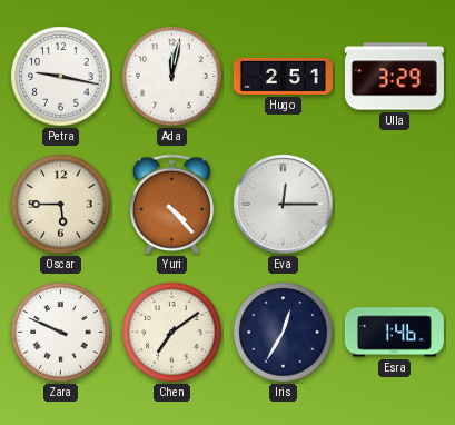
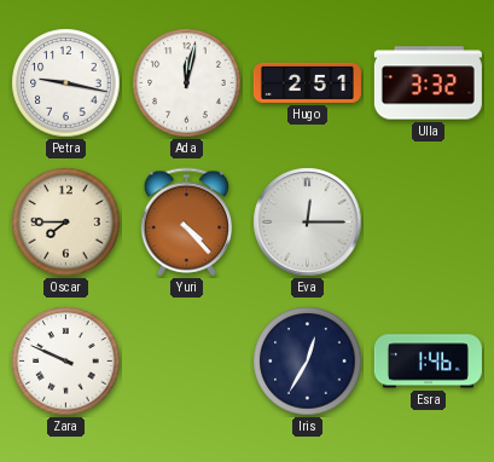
Ulla: 3:29 -> 3:32
Oscar: 5:45 -> 7:45
Chen: 7:09 -> none
